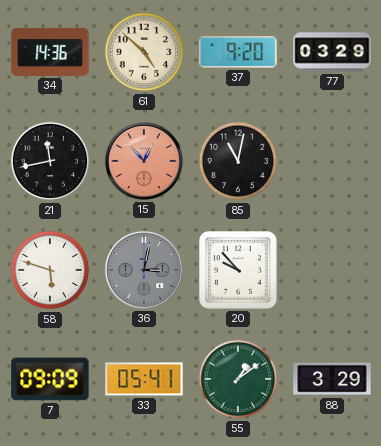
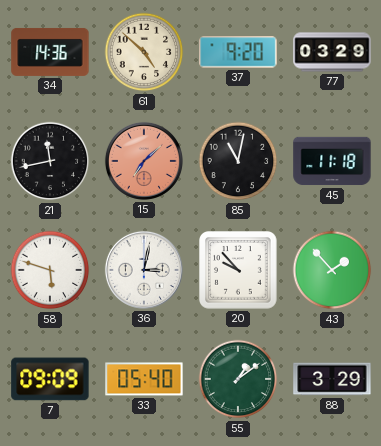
15: 12:53 -> 7:08
45: none -> 11:18
36 dial: grey -> white
43: none -> 1:53
33: 05:41 -> 05:40
